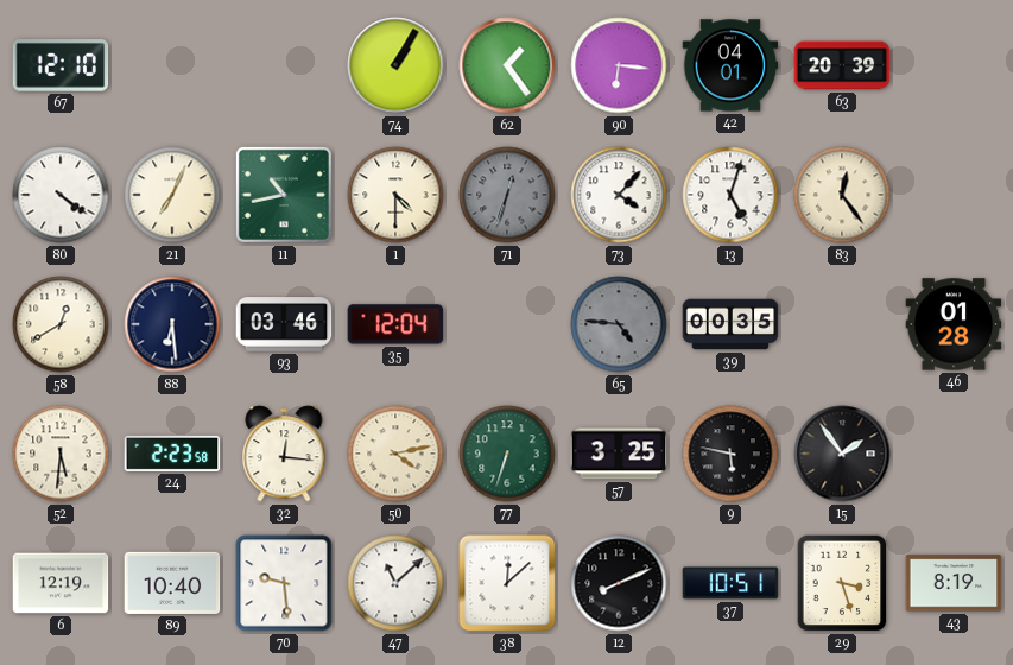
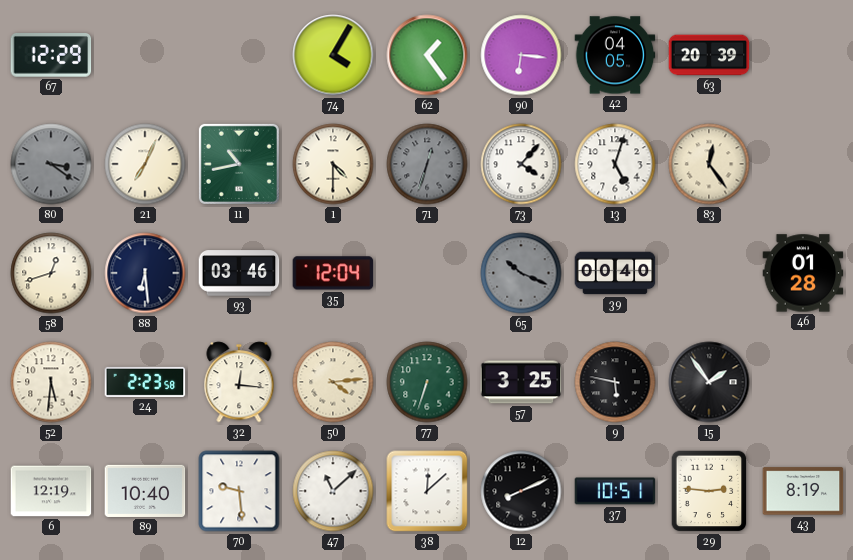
67: 12:10 -> 12:29
74: 1:05 -> 4:05
42: 04:01 -> 04:05
80: 4:21 -> 3:21
80 dial: white -> grey
58: 12:40 -> 12:42
65: 4:46 -> 10:19
39: 00:35 -> 00:40
50: 4:13 -> 4:14
29: 3:27 -> 2:46
